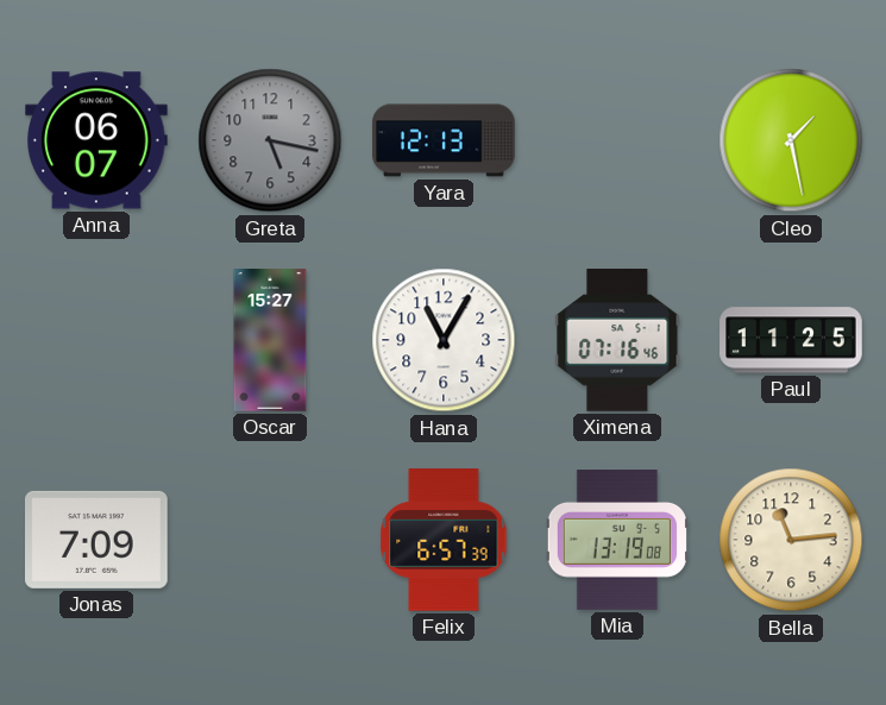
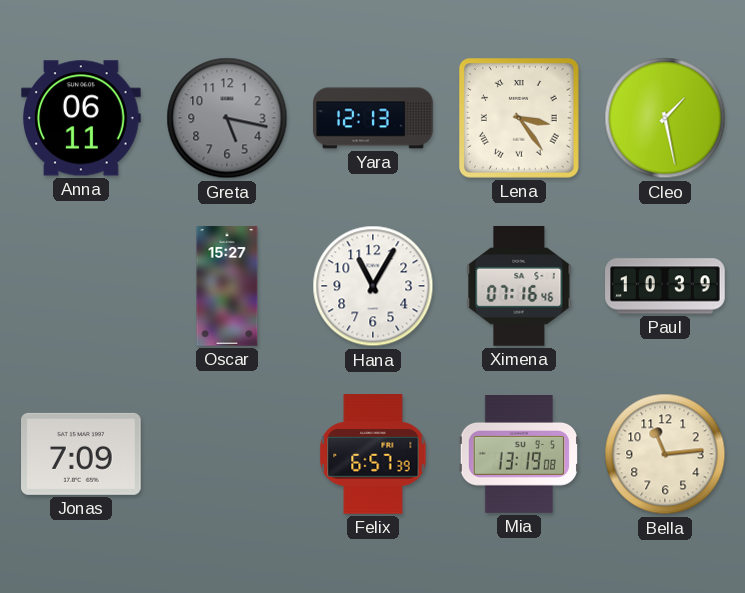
Anna: 06:07 -> 06:11
Lena: none -> 3:24
Paul: 11:25 -> 10:39
